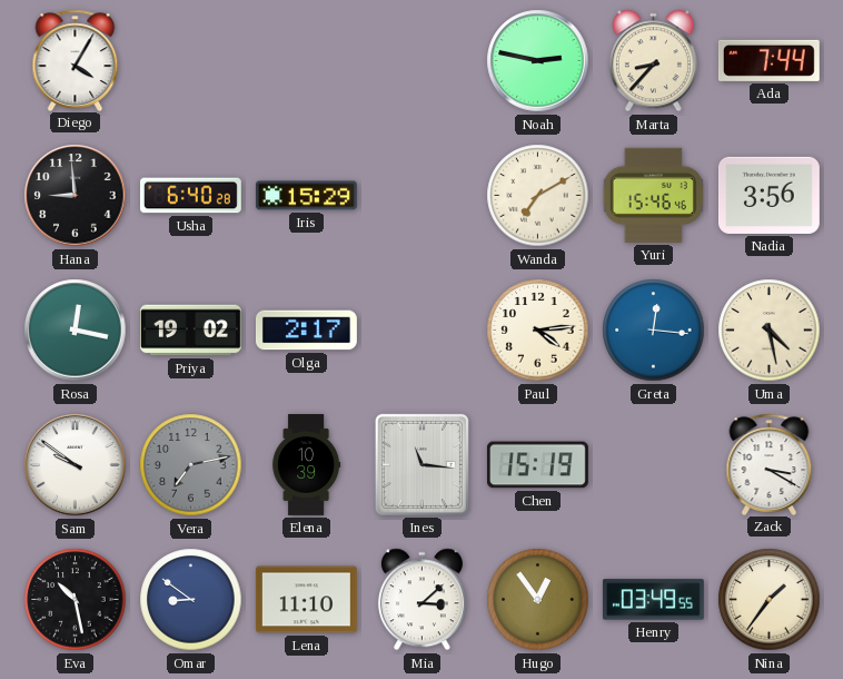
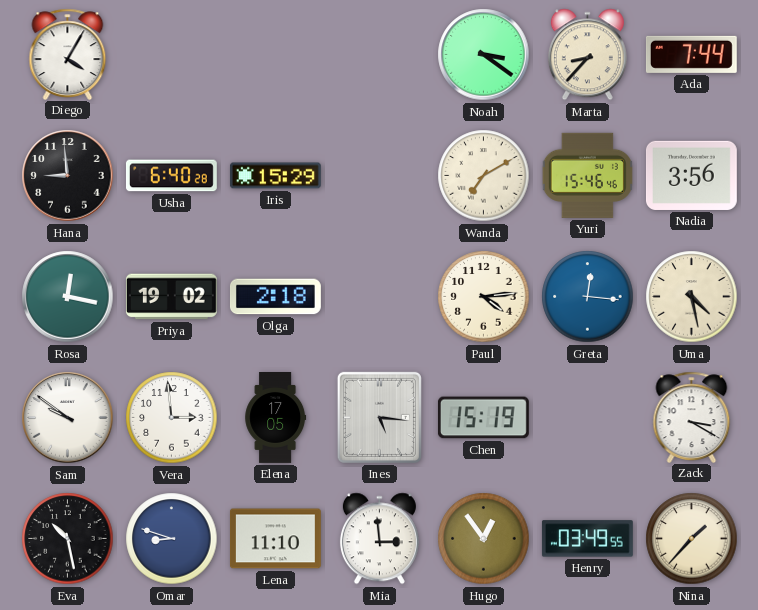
Noah: 2:47 -> 3:21
Olga: 2:17 -> 2:18
Vera: 7:13 -> 2:59
Vera dial: grey -> white
Elena: 10:39 -> 17:05
Ines: 11:16 -> 5:16
Omar: 8:51 -> 8:48
Mia: 3:08 -> 2:59
Nina: 1:36 -> 1:37
